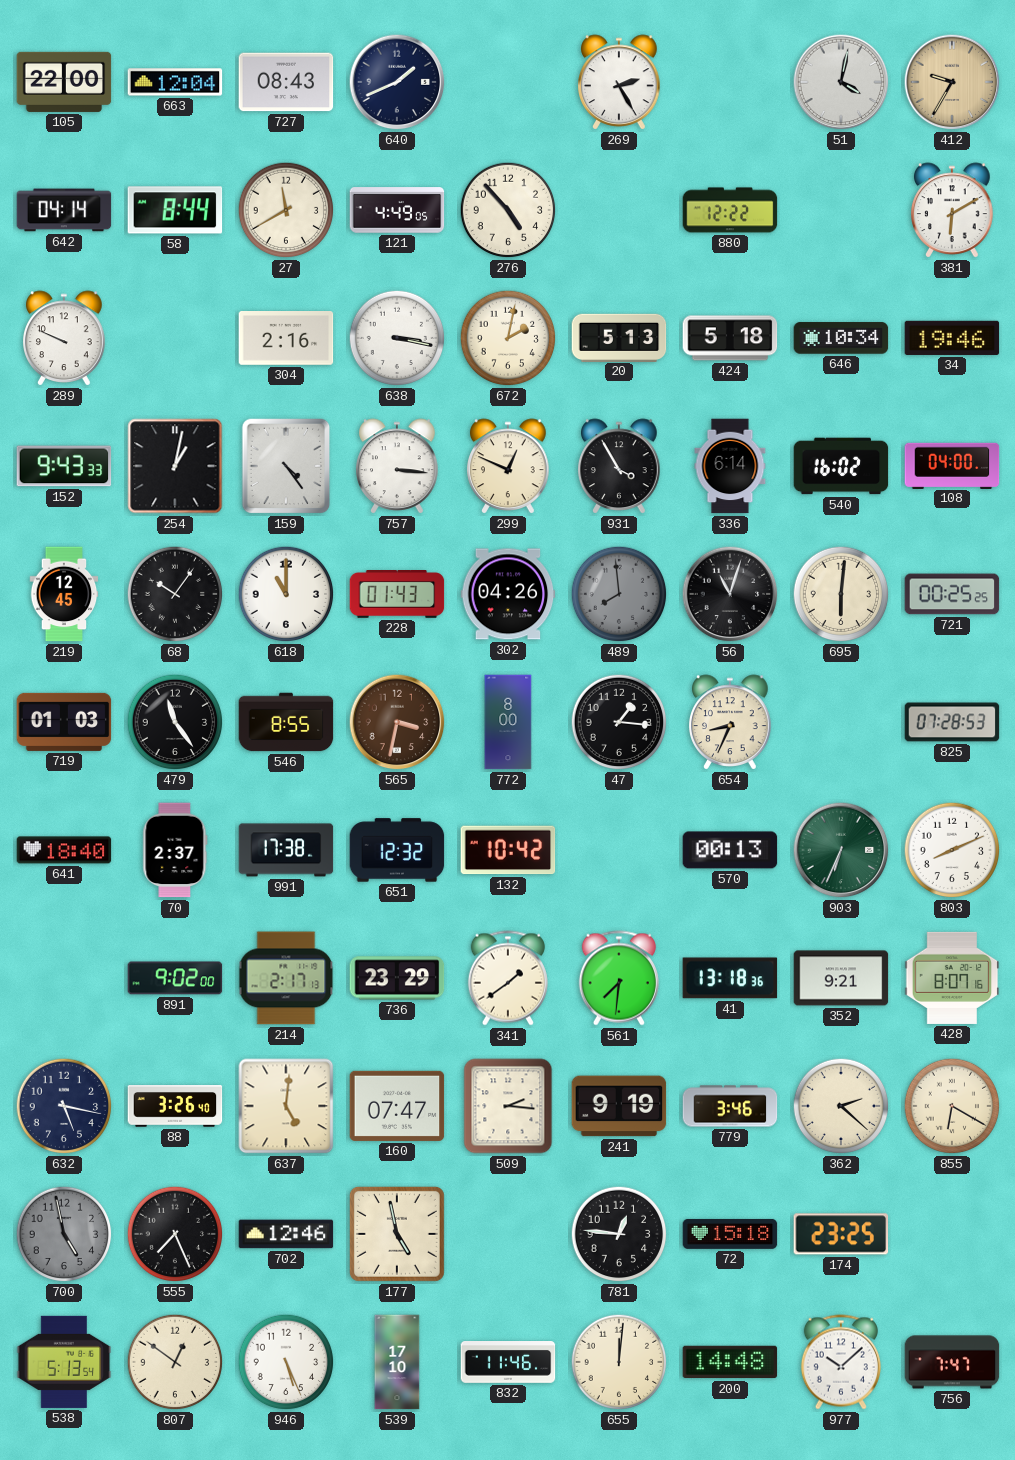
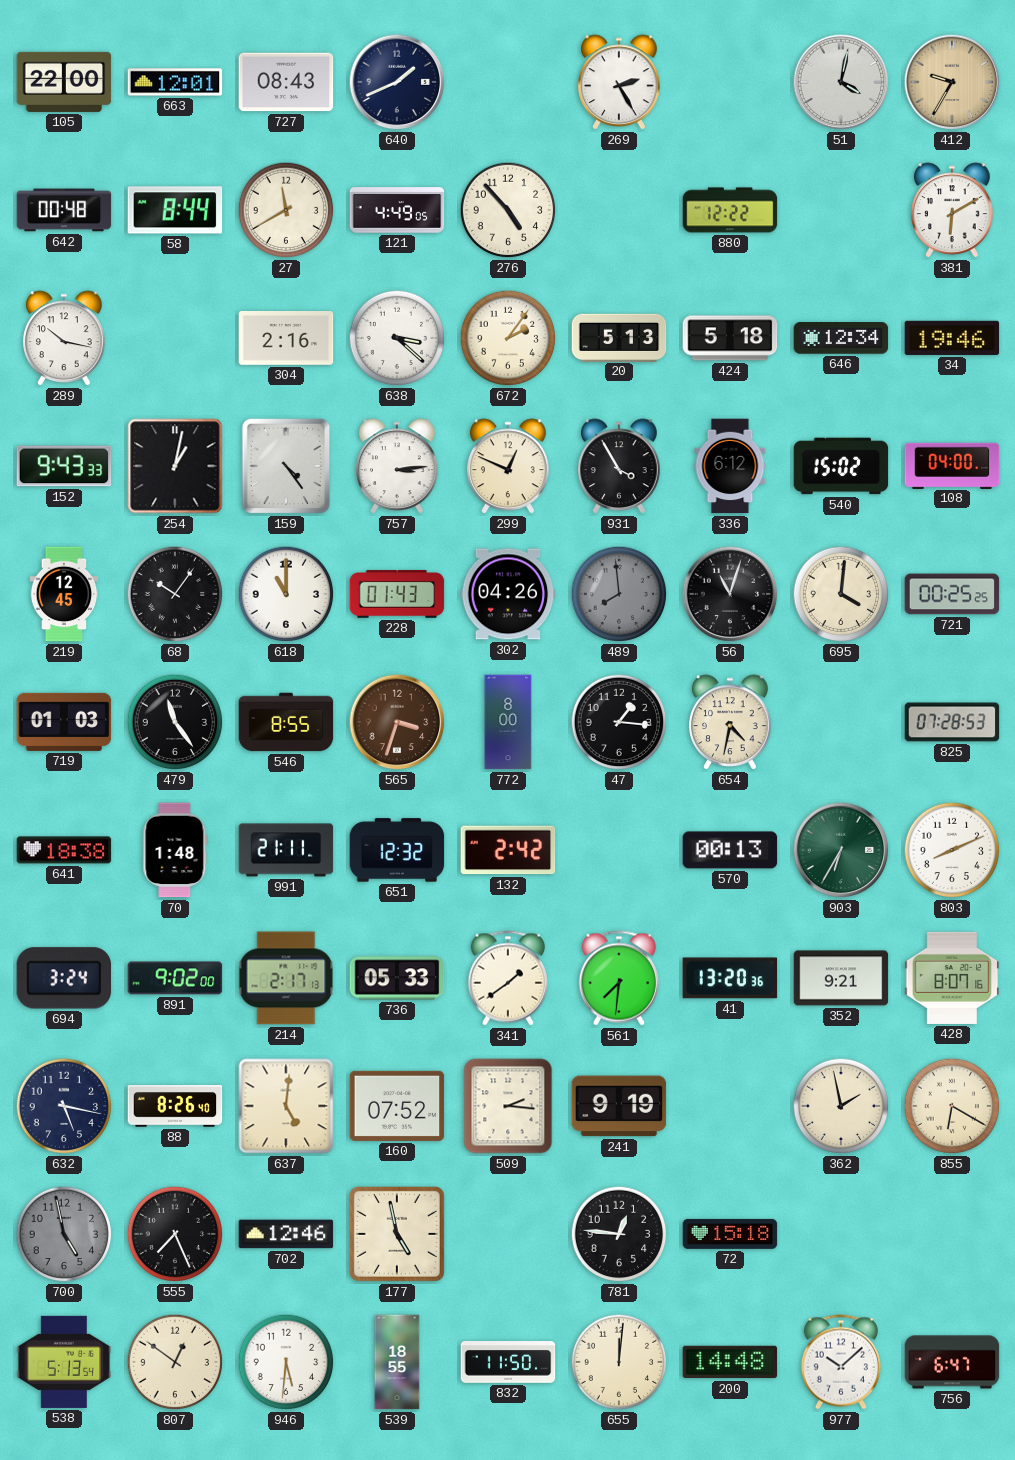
663: 12:04 -> 12:01
642: 04:14 -> 00:48
289: 9:49 -> 10:17
638: 3:17 -> 3:22
672: 2:02 -> 2:06
646: 10:34 -> 12:34
757: 3:16 -> 3:14
336: 6:14 -> 6:12
540: 16:02 -> 15:02
695: 6:01 -> 4:01
565: 3:32 -> 3:33
654: 8:34 -> 4:32
641: 18:40 -> 18:38
70: 2:37 -> 1:48
991: 17:38 -> 21:11
132: 10:42 -> 2:42
903: 6:34 -> 6:35
694: none -> 3:24
736: 23:29 -> 05:33
41: 13:18 -> 13:20
88: 3:26 -> 8:26
160: 07:47 -> 07:52
779: 3:46 -> none
362: 2:22 -> 1:58
174: 23:25 -> none
946: 5:26 -> 5:31
539: 17:10 -> 18:55
832: 11:46 -> 11:50
756: 7:47 -> 6:47
